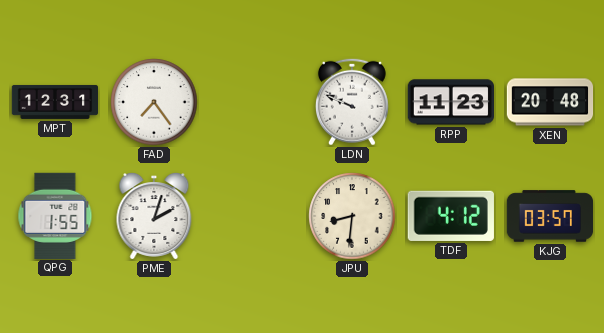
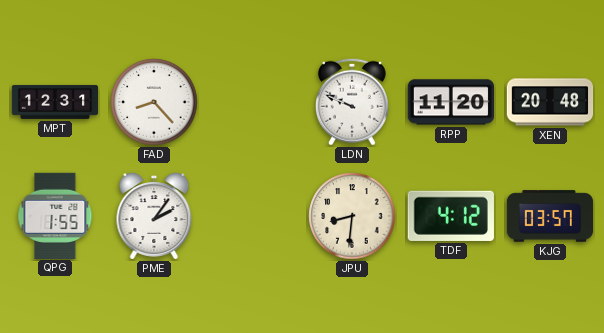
FAD: 7:24 -> 8:23
RPP: 11:23 -> 11:20
PME: 2:03 -> 2:06
